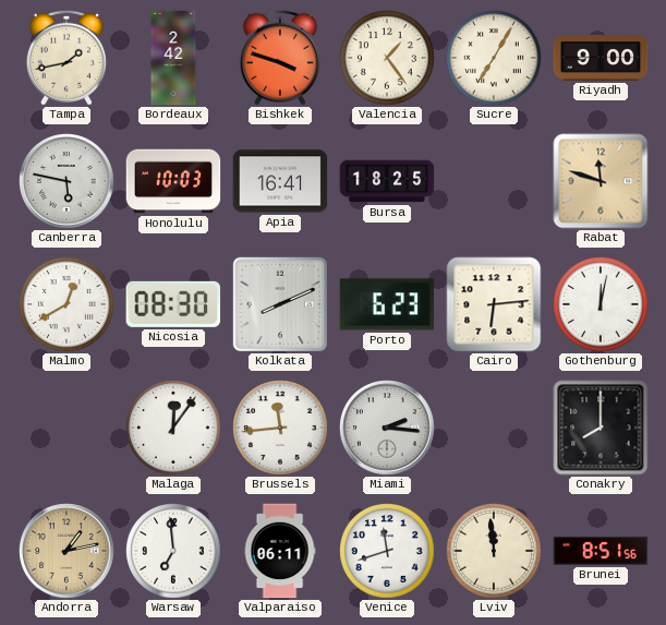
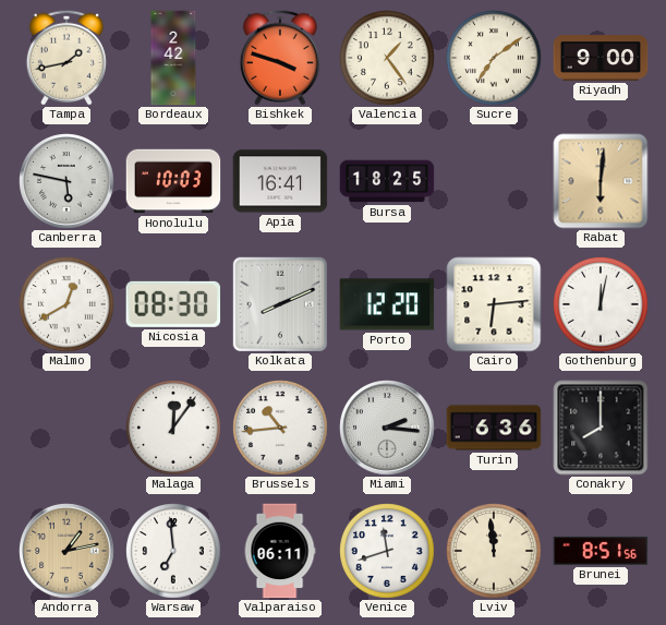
Sucre: 7:05 -> 7:09
Rabat: 11:48 -> 6:01
Porto: 6:23 -> 12:20
Brussels: 11:44 -> 10:44
Turin: none -> 6:36
